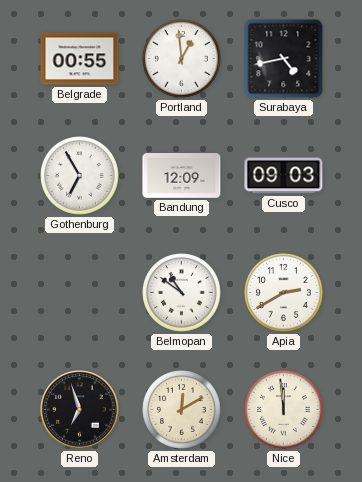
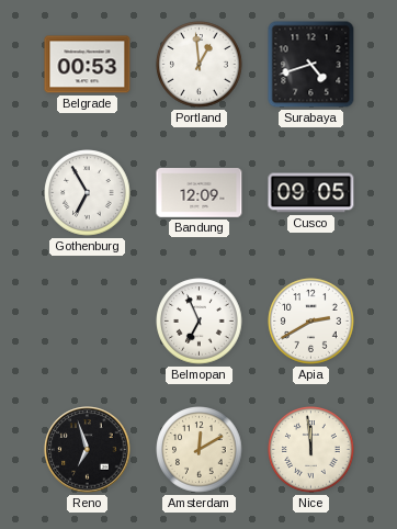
Belgrade: 00:55 -> 00:53
Surabaya: 4:43 -> 4:42
Cusco: 09:03 -> 09:05
Belmopan: 10:51 -> 6:56
